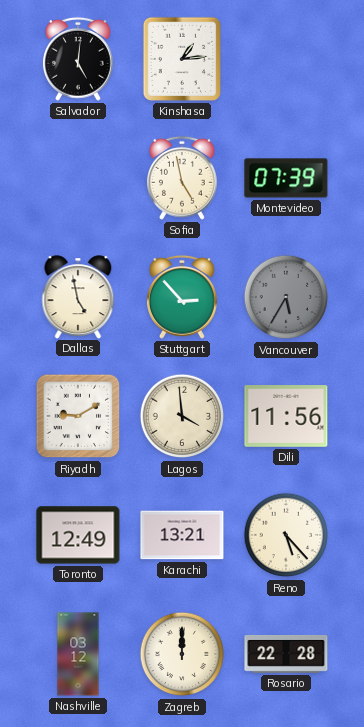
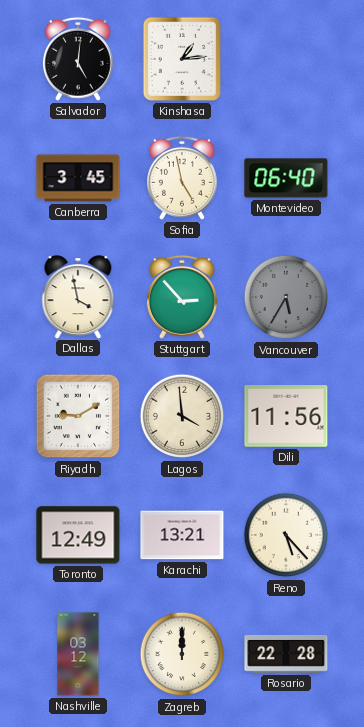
Canberra: none -> 3:45
Montevideo: 07:39 -> 06:40
Dallas: 4:58 -> 3:58
